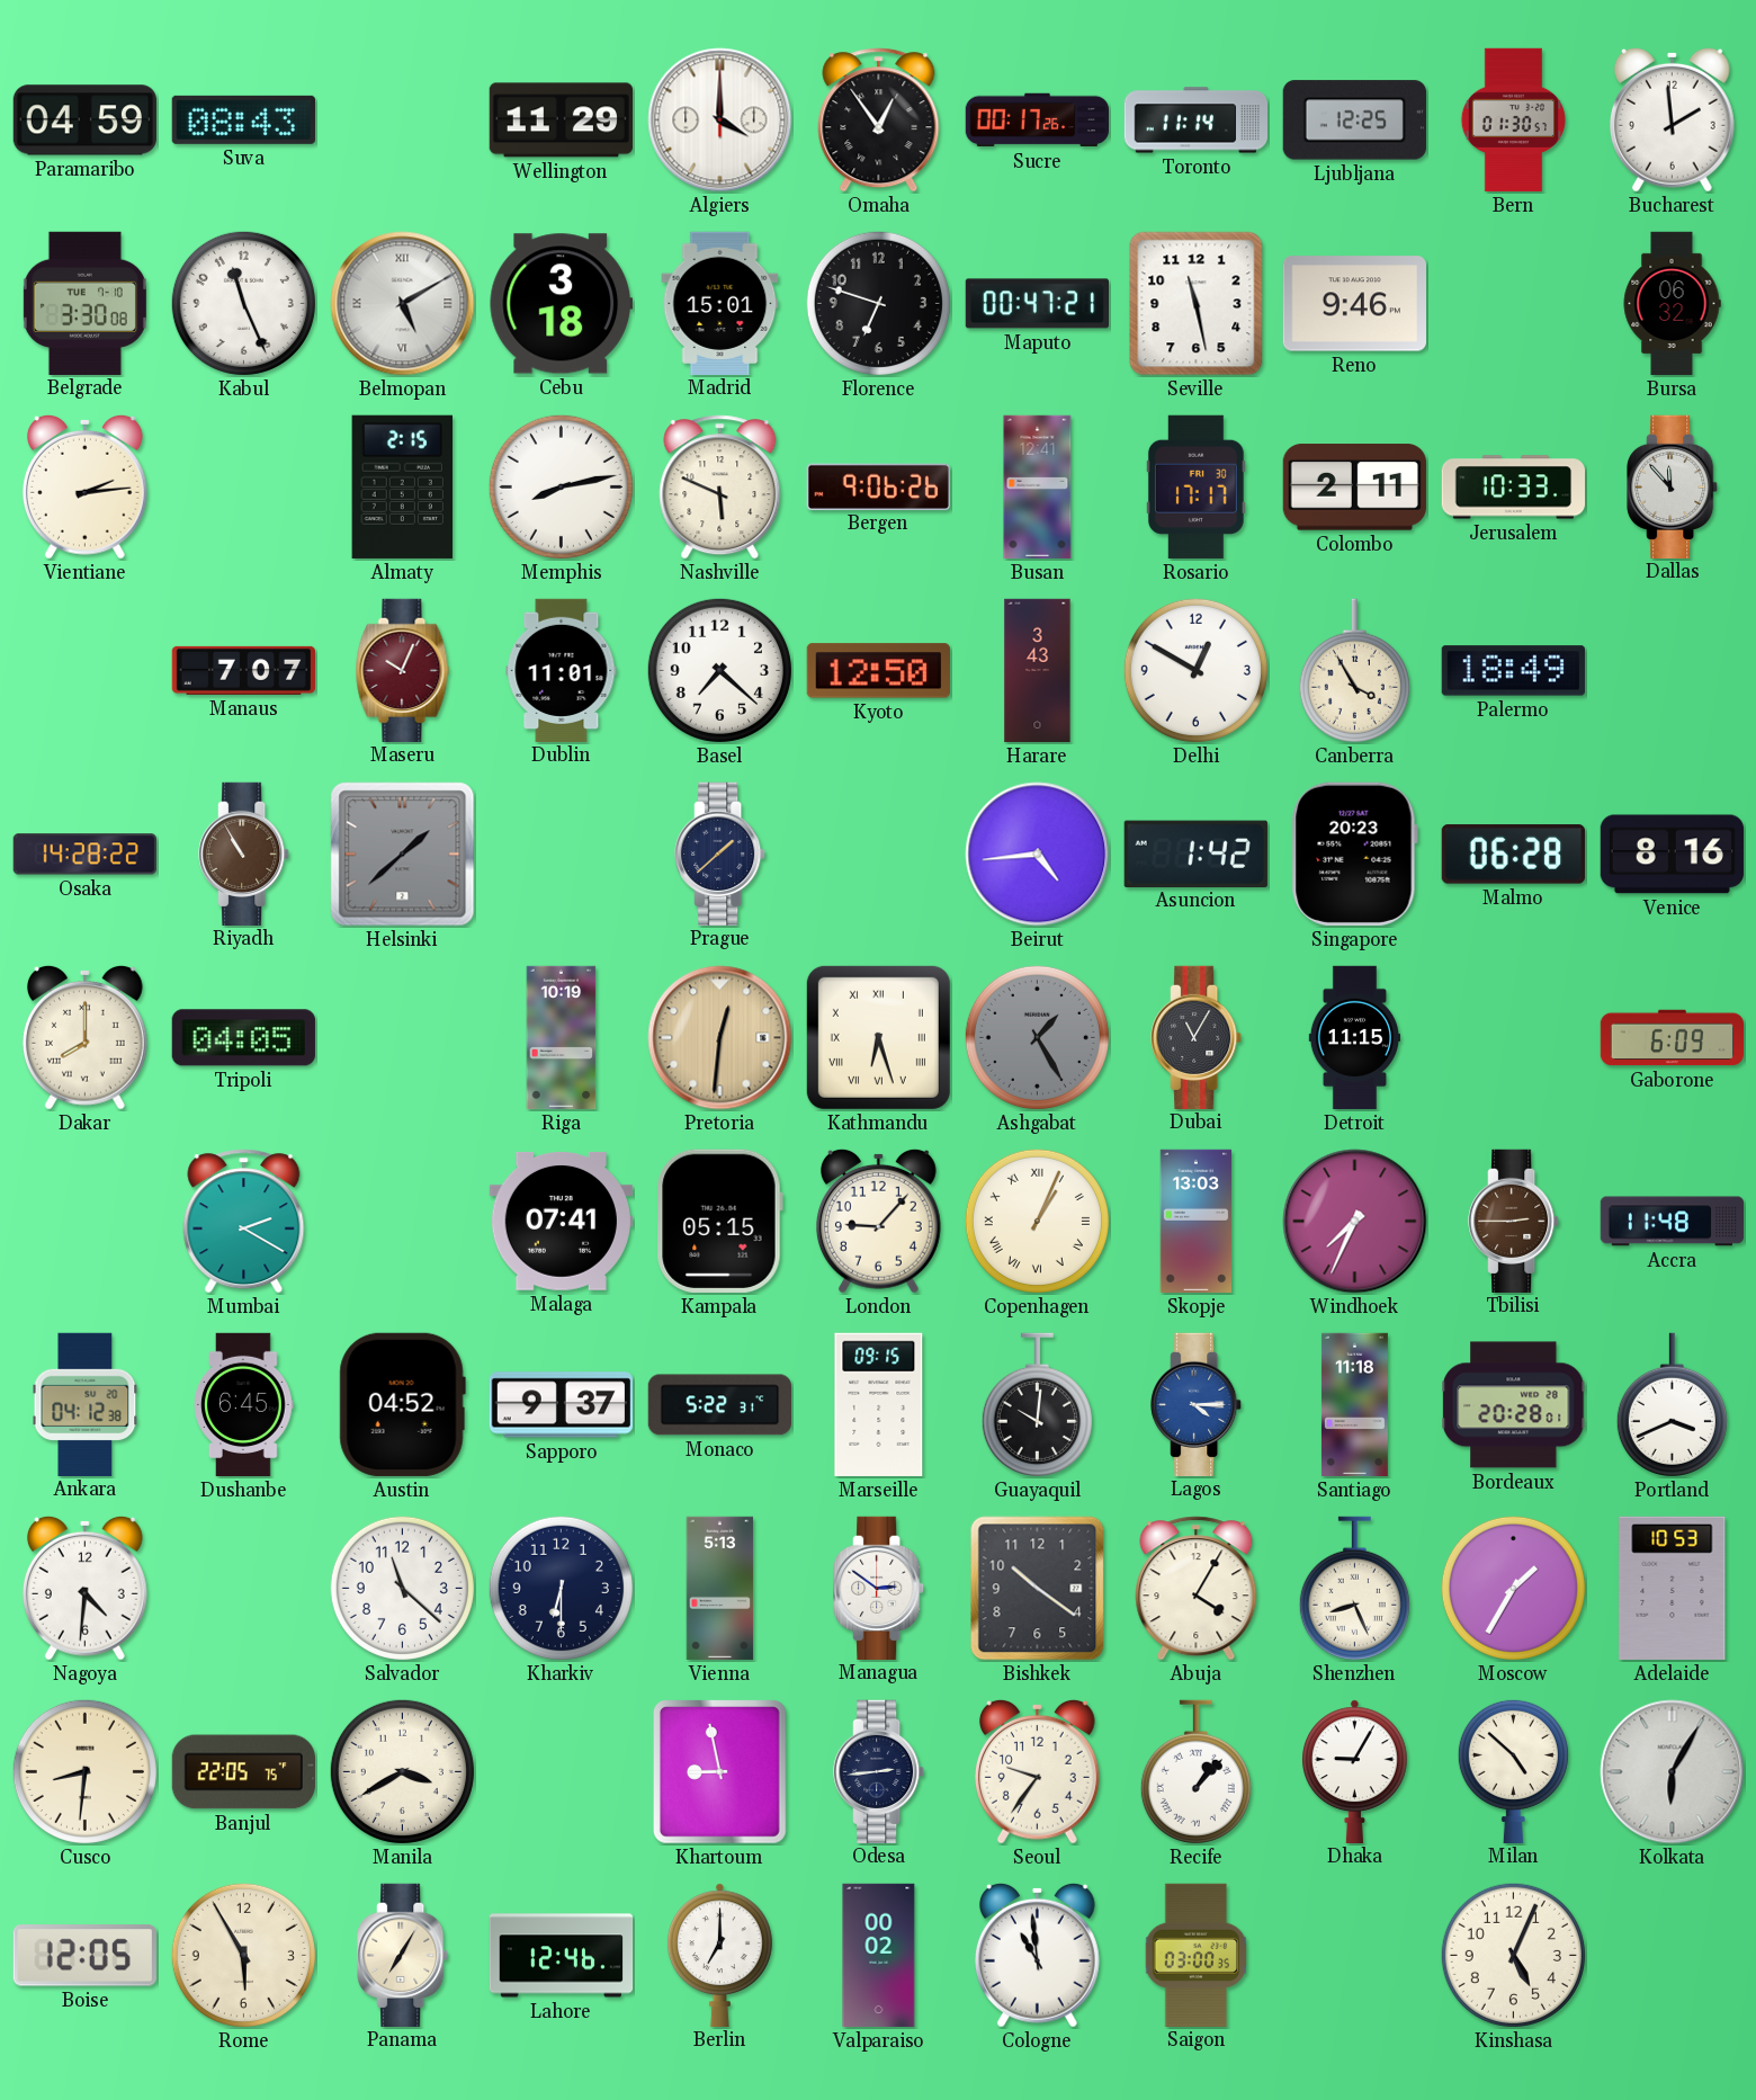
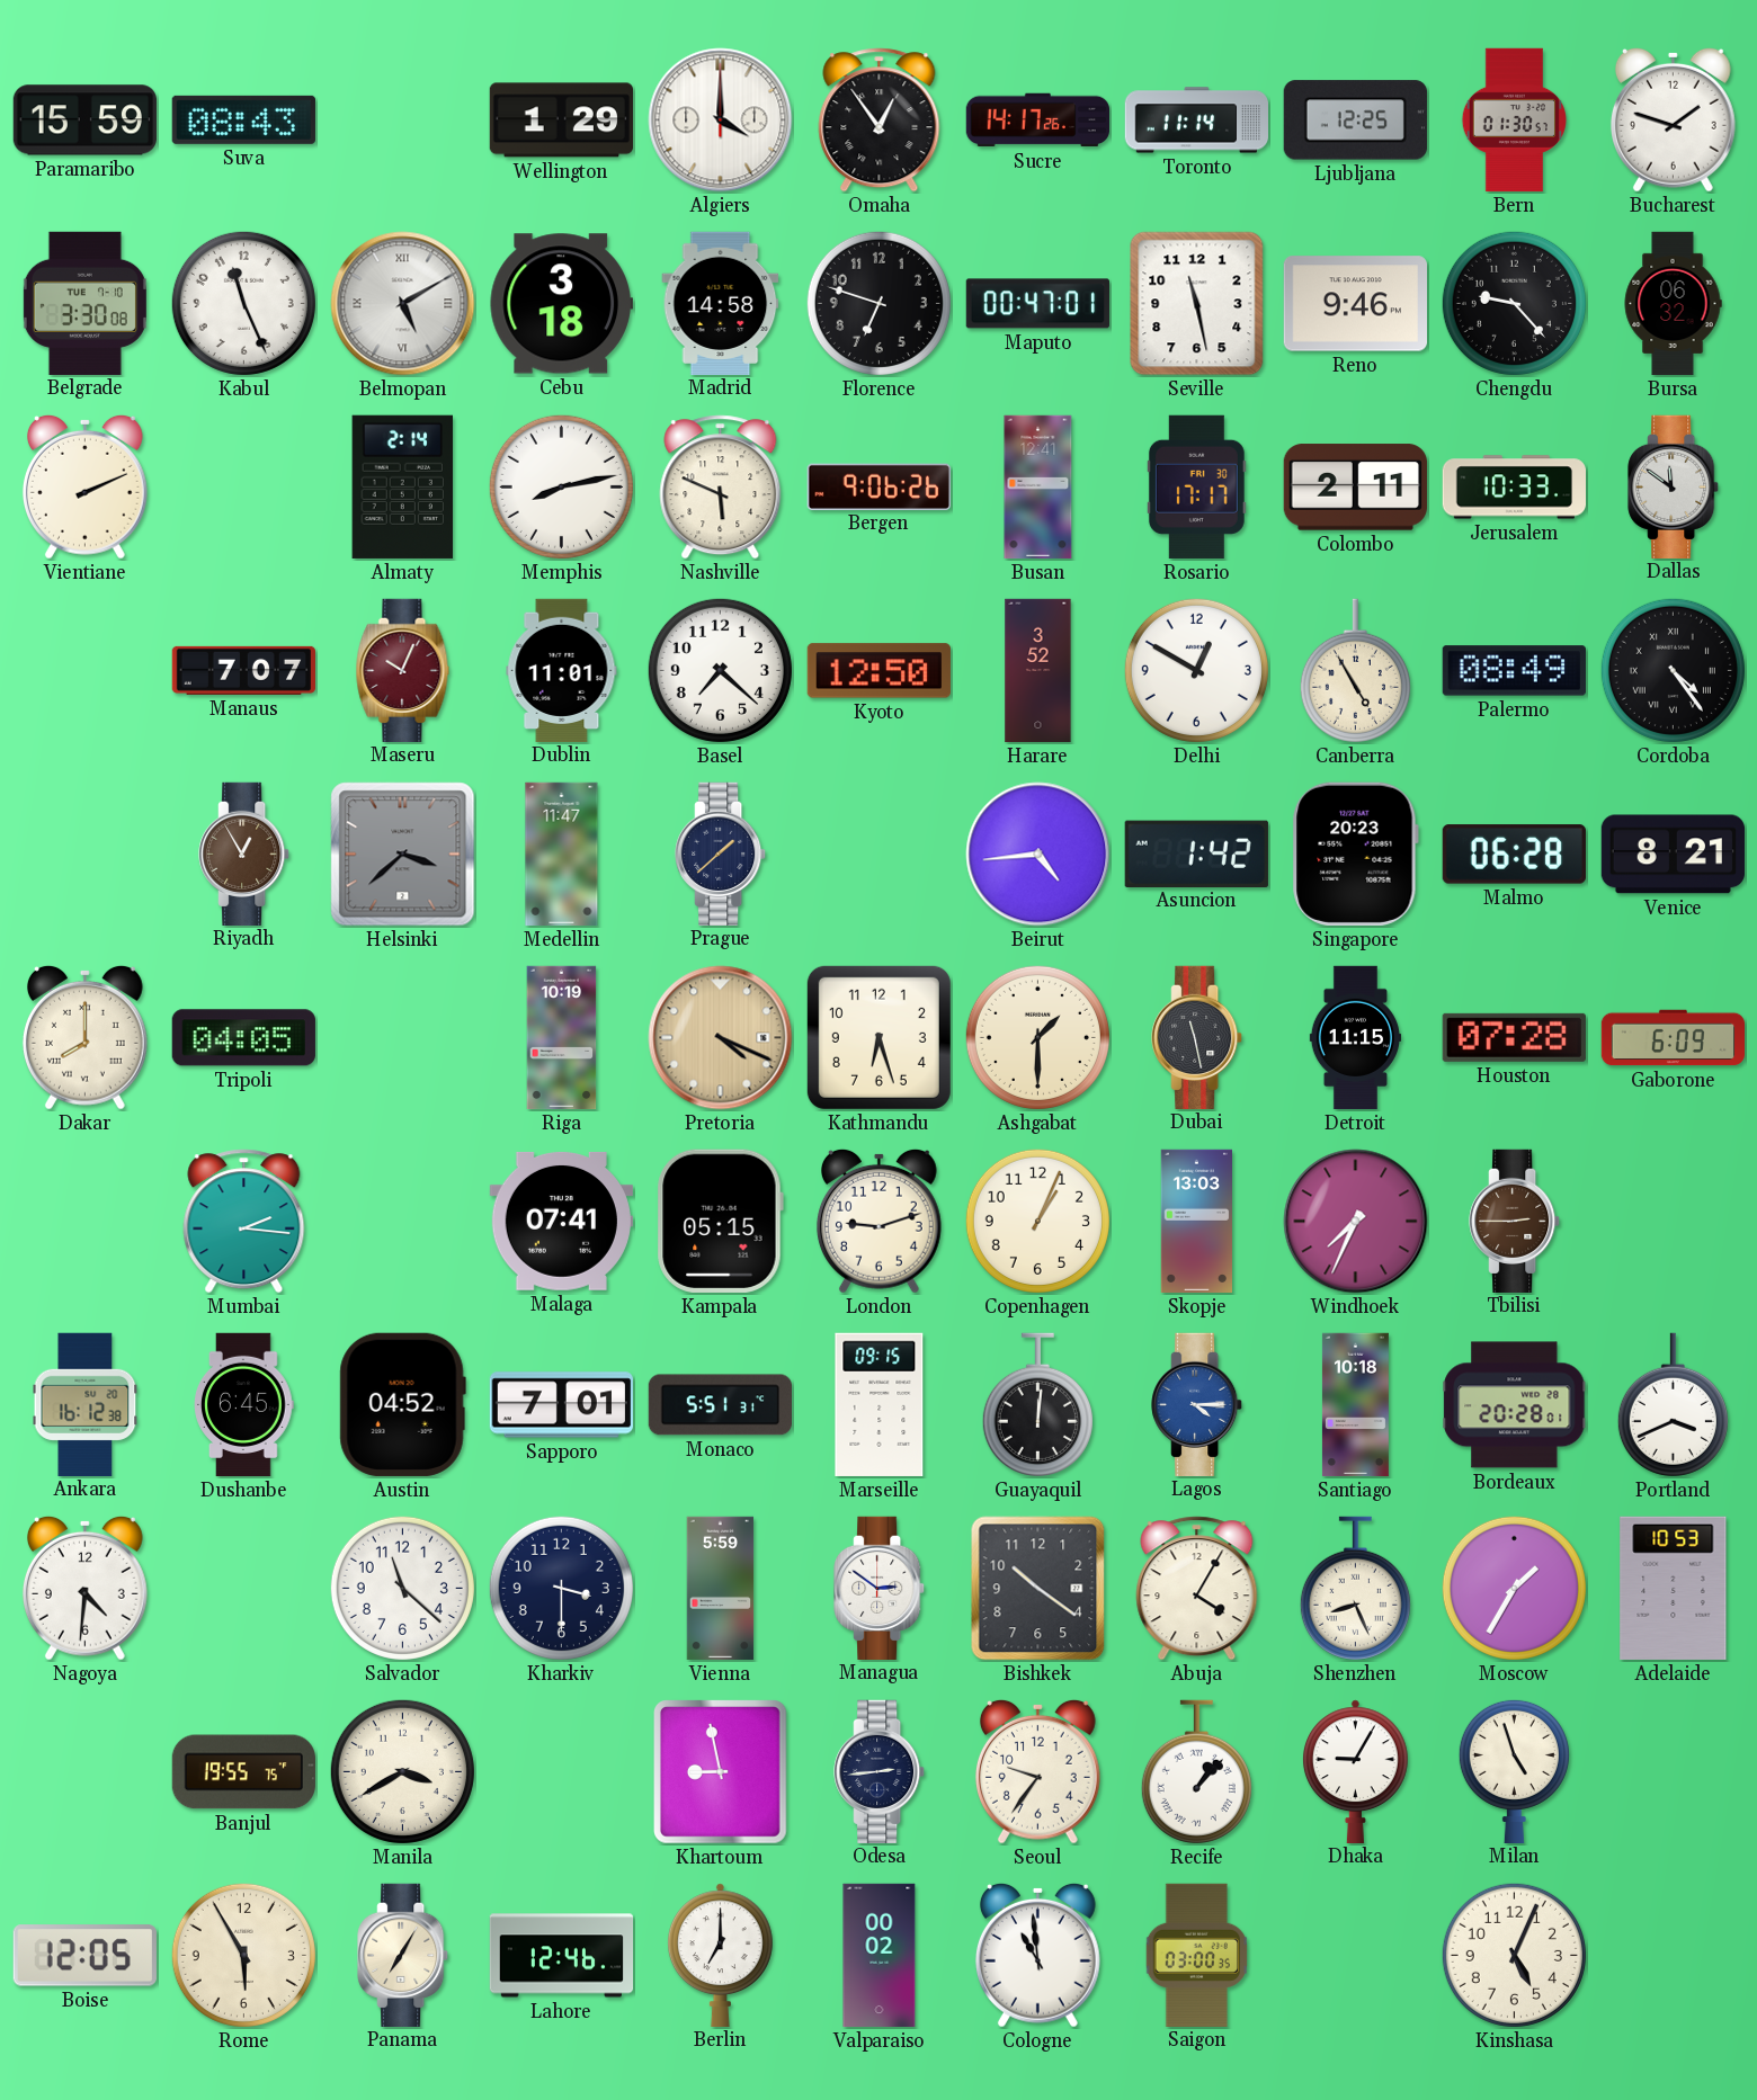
Paramaribo: 04:59 -> 15:59
Wellington: 11:29 -> 1:29
Sucre: 00:17 -> 14:17
Bucharest: 1:59 -> 1:48
Madrid: 15:01 -> 14:58
Maputo: 00:47:21 -> 00:47:01
Chengdu: none -> 9:23
Vientiane: 2:14 -> 2:11
Almaty: 2:15 -> 2:14
Dallas: 11:53 -> 11:51
Harare: 3:43 -> 3:52
Canberra: 3:55 -> 4:55
Palermo: 18:49 -> 08:49
Cordoba: none -> 4:24
Osaka: 14:28 -> none
Riyadh: 10:55 -> 12:55
Helsinki: 1:38 -> 3:38
Medellin: none -> 11:47
Venice: 8:16 -> 8:21
Pretoria: 12:31 -> 4:19
Kathmandu numerals: Roman -> Arabic
Ashgabat: 1:25 -> 1:30
Ashgabat dial: grey -> cream
Dubai: 11:05 -> 11:28
Houston: none -> 07:28
Mumbai: 2:20 -> 2:16
London: 9:07 -> 9:12
Copenhagen numerals: Roman -> Arabic
Accra: 11:48 -> none
Ankara: 04:12 -> 16:12
Sapporo: 9:37 -> 7:01
Monaco: 5:22 -> 5:51
Guayaquil: 10:01 -> 12:01
Santiago: 11:18 -> 10:18
Kharkiv: 6:30 -> 3:30
Vienna: 5:13 -> 5:59
Cusco: 8:31 -> none
Banjul: 22:05 -> 19:55
Milan: 4:52 -> 4:57
Kolkata: 6:05 -> none
